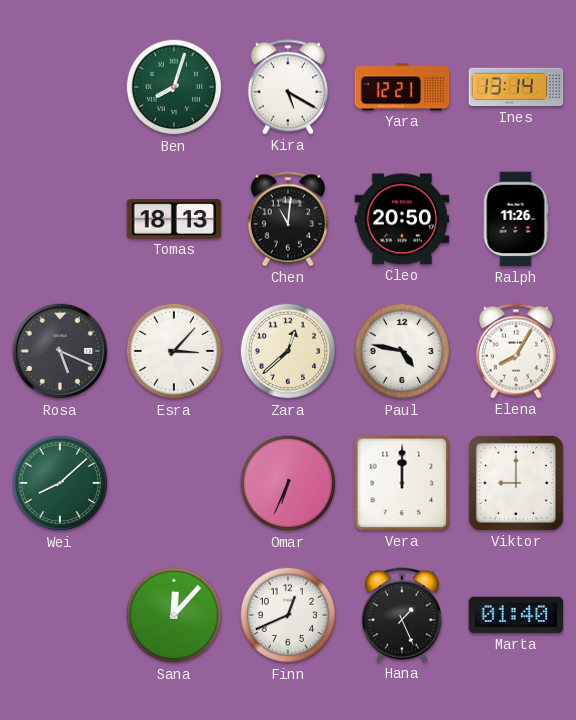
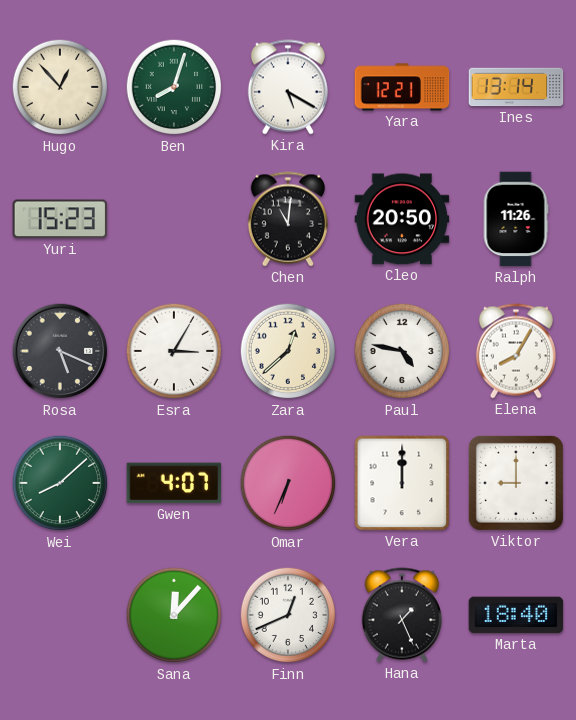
Hugo: none -> 12:53
Yuri: none -> 15:23
Tomas: 18:13 -> none
Esra: 3:07 -> 3:05
Gwen: none -> 4:07
Marta: 01:40 -> 18:40
